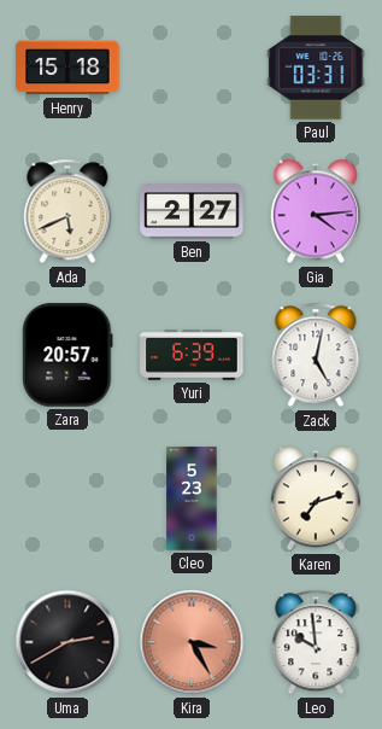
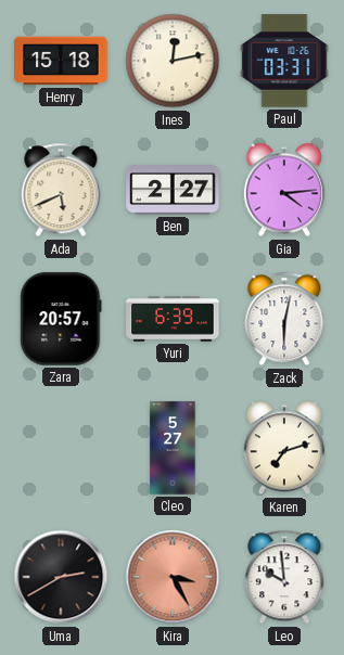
Ines: none -> 12:13
Zack: 5:02 -> 6:02
Cleo: 5:23 -> 5:27
